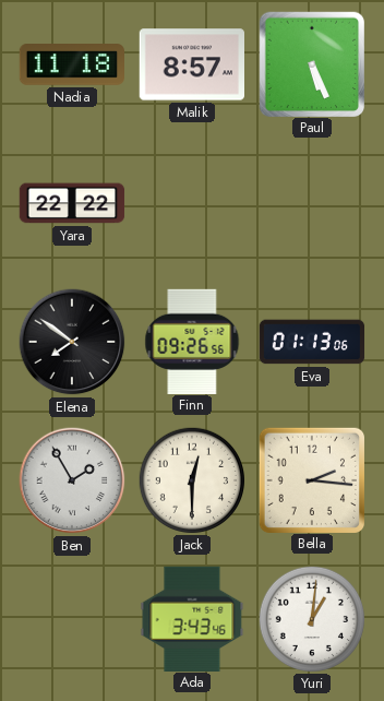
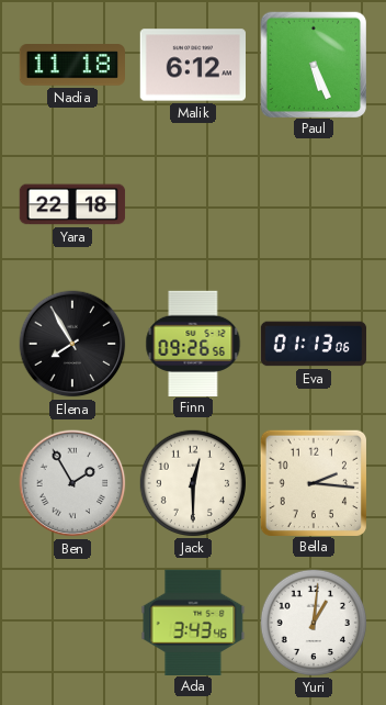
Malik: 8:57 -> 6:12
Yara: 22:22 -> 22:18
Elena: 7:51 -> 7:55
